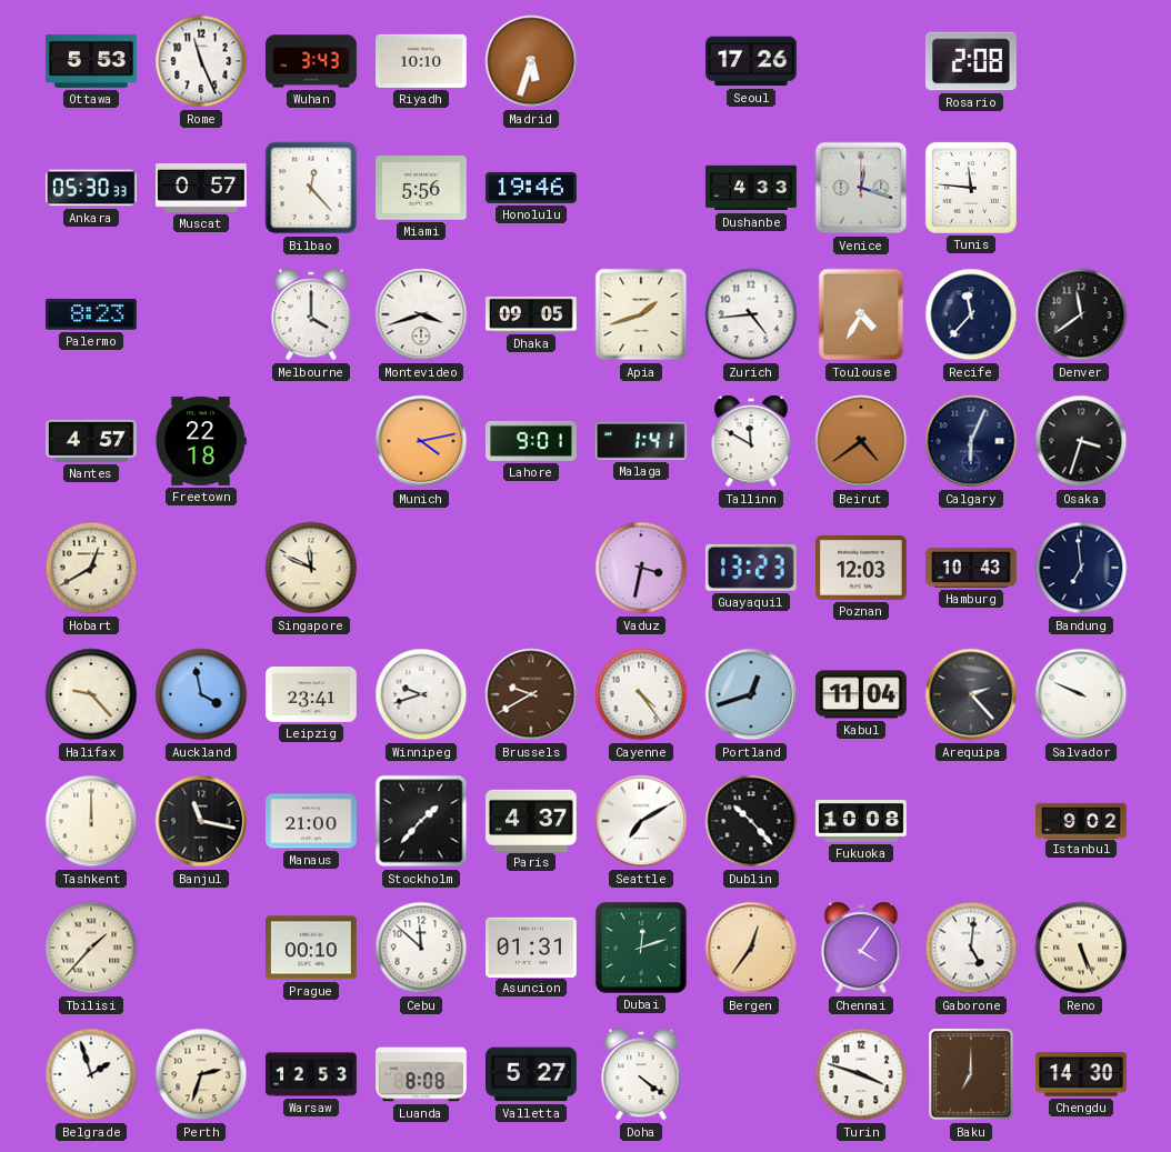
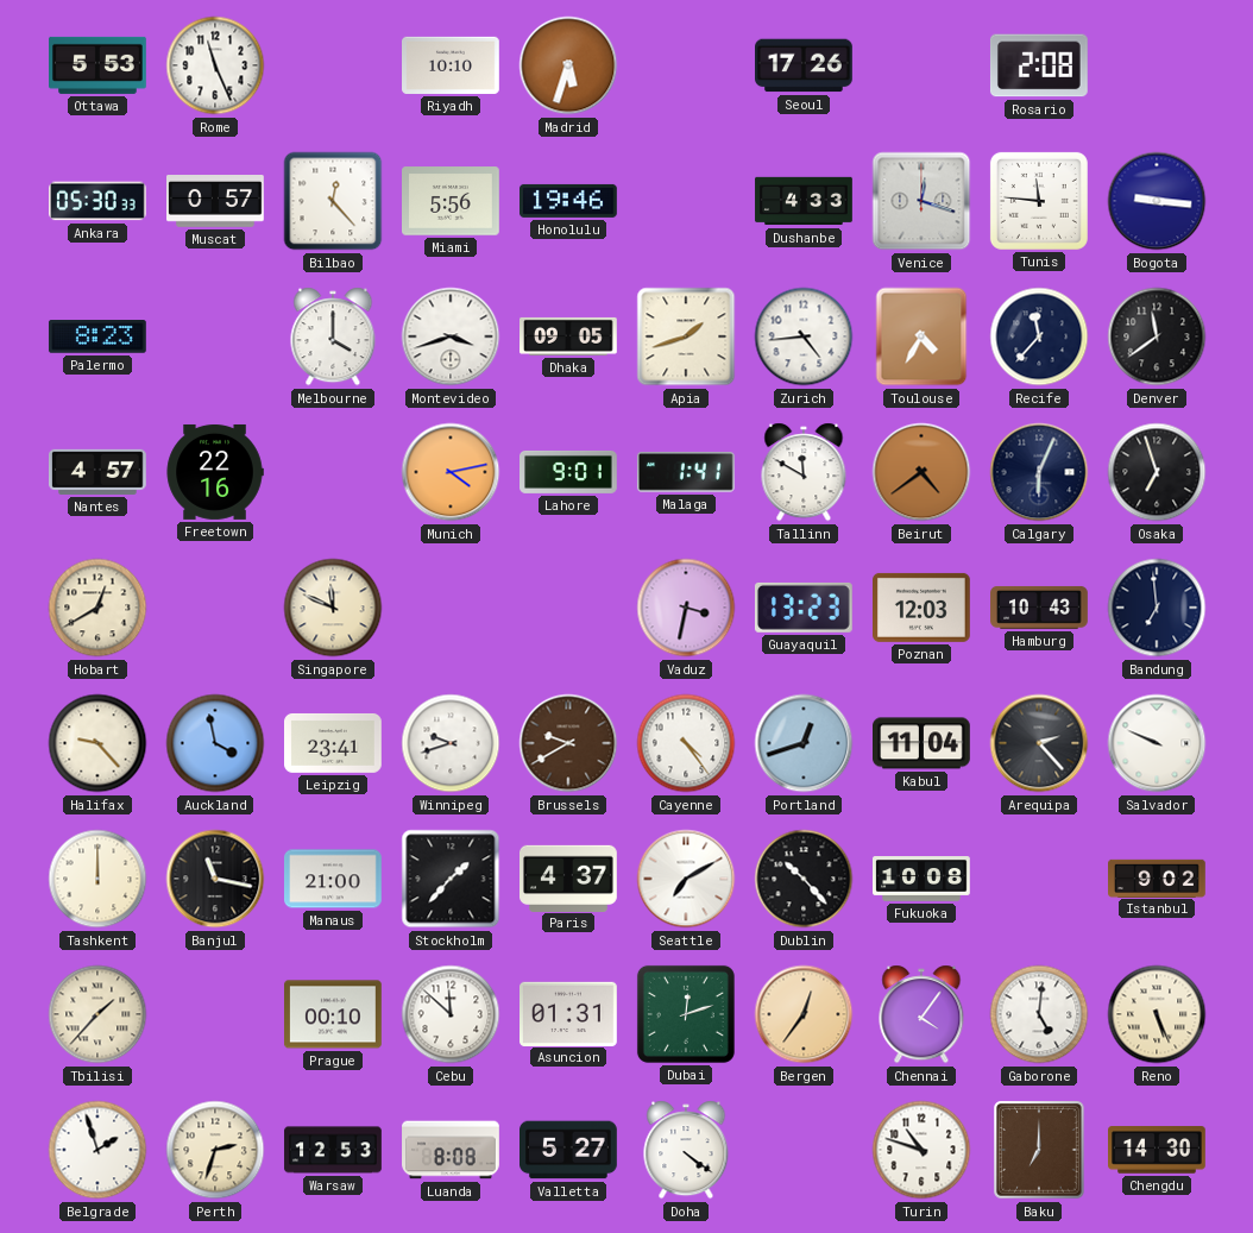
Wuhan: 3:43 -> none
Bogota: none -> 9:16
Freetown: 22:18 -> 22:16
Osaka: 3:33 -> 6:57
Turin: 3:48 -> 10:48
